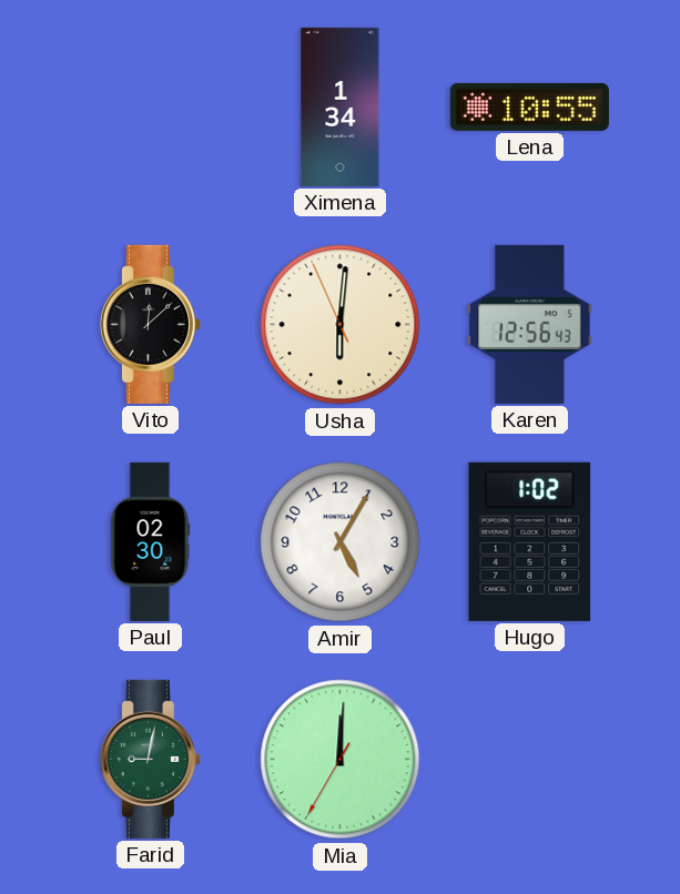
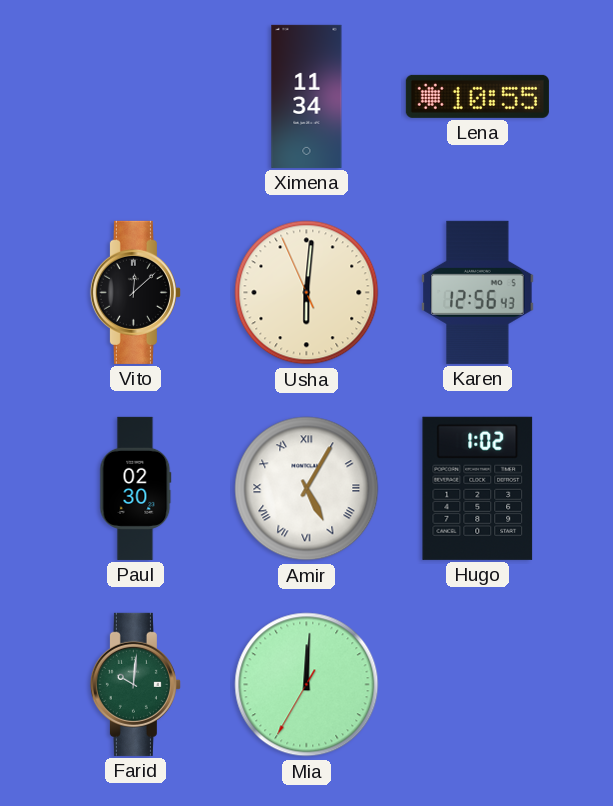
Ximena: 1:34 -> 11:34
Amir numerals: Arabic -> Roman
Farid: 9:02 -> 10:01
